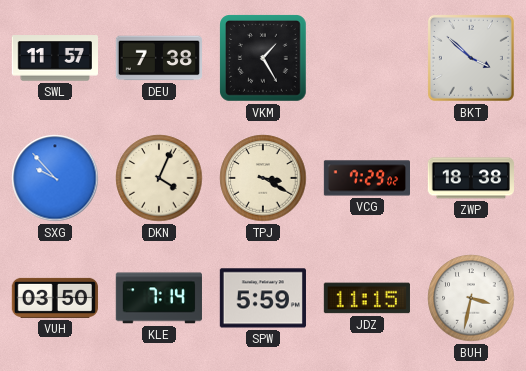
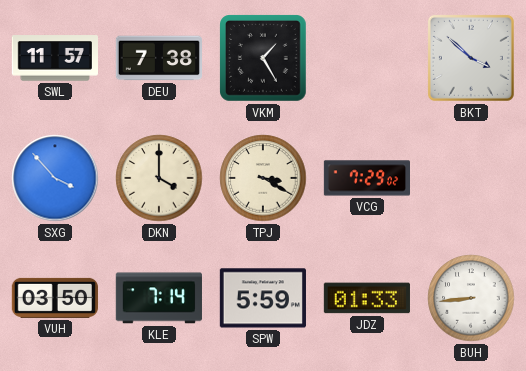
SXG: 9:53 -> 3:53
DKN: 4:04 -> 4:00
ZWP: 18:38 -> none
JDZ: 11:15 -> 01:33
BUH: 3:32 -> 8:44
